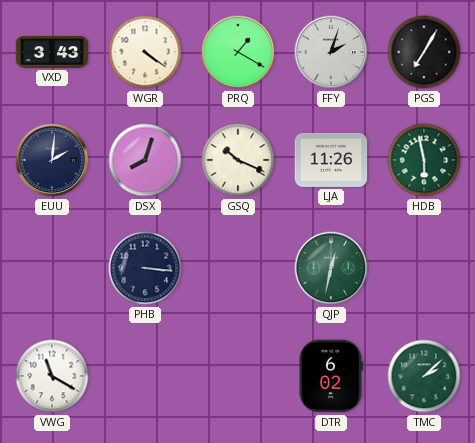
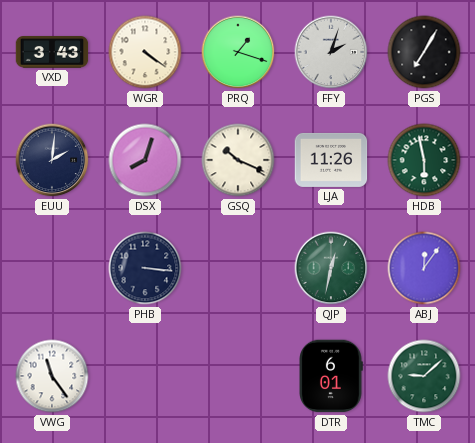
PRQ: 1:20 -> 1:18
ABJ: none -> 12:06
VWG: 11:20 -> 11:24
DTR: 6:02 -> 6:01
TMC: 2:08 -> 9:08
